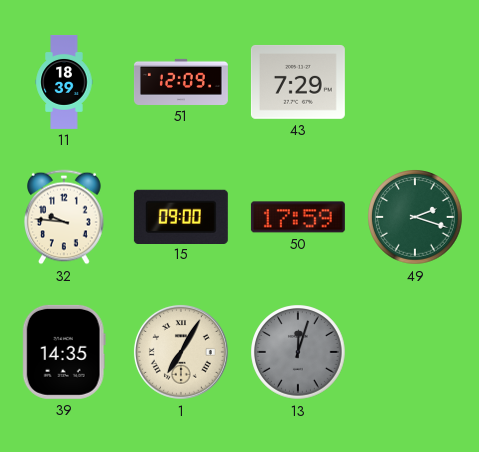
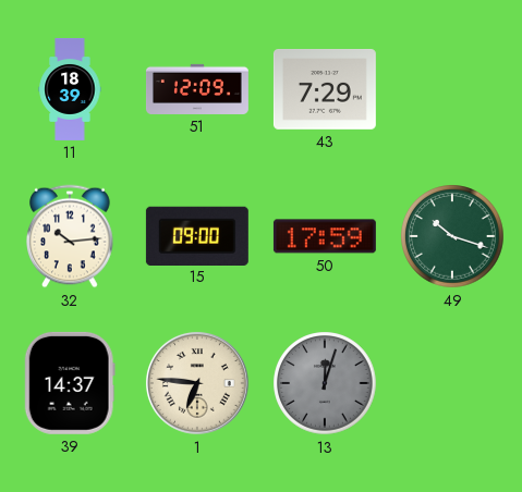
32: 9:46 -> 10:14
49: 2:18 -> 10:18
39: 14:35 -> 14:37
1: 7:05 -> 6:46
